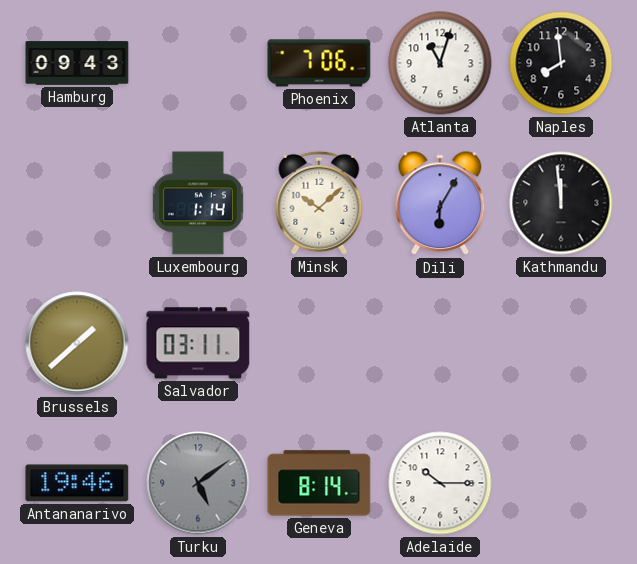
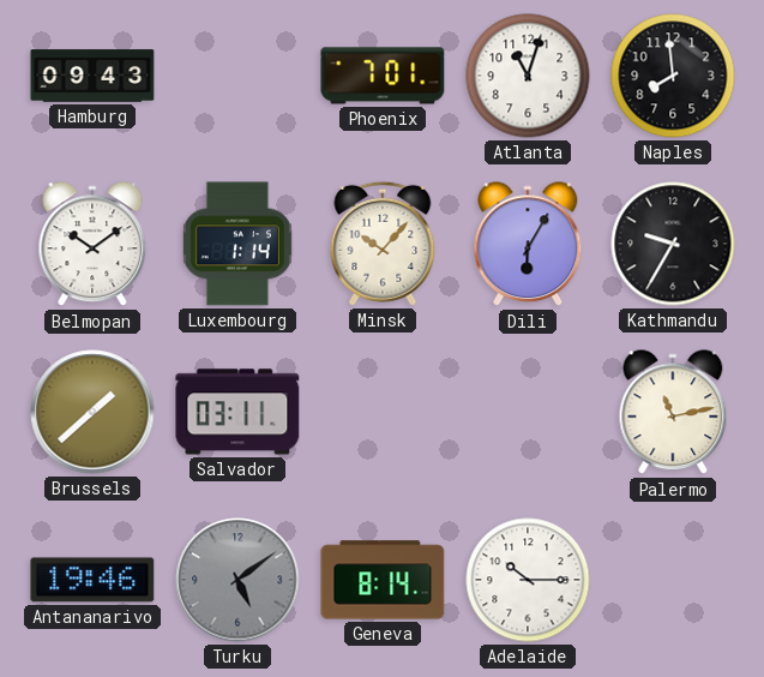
Phoenix: 7:06 -> 7:01
Belmopan: none -> 10:09
Minsk: 10:08 -> 10:07
Kathmandu: 11:59 -> 9:35
Palermo: none -> 11:13
